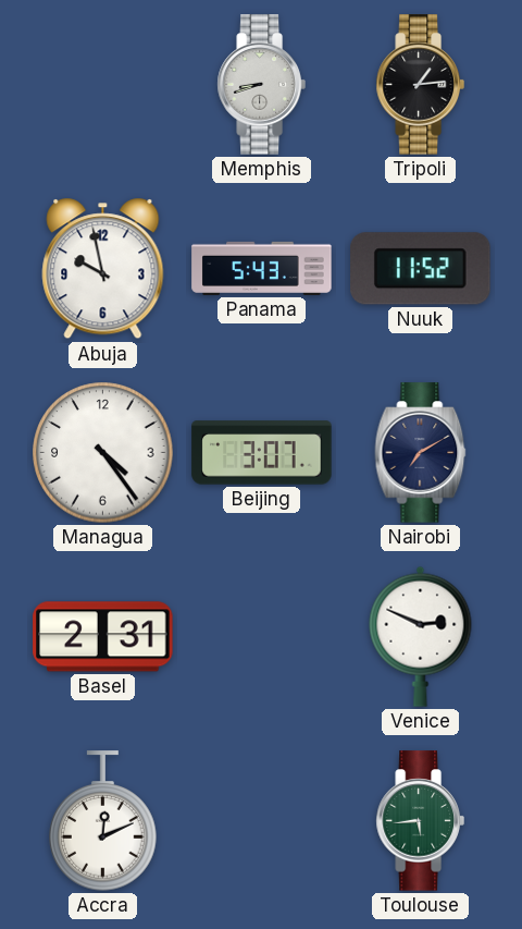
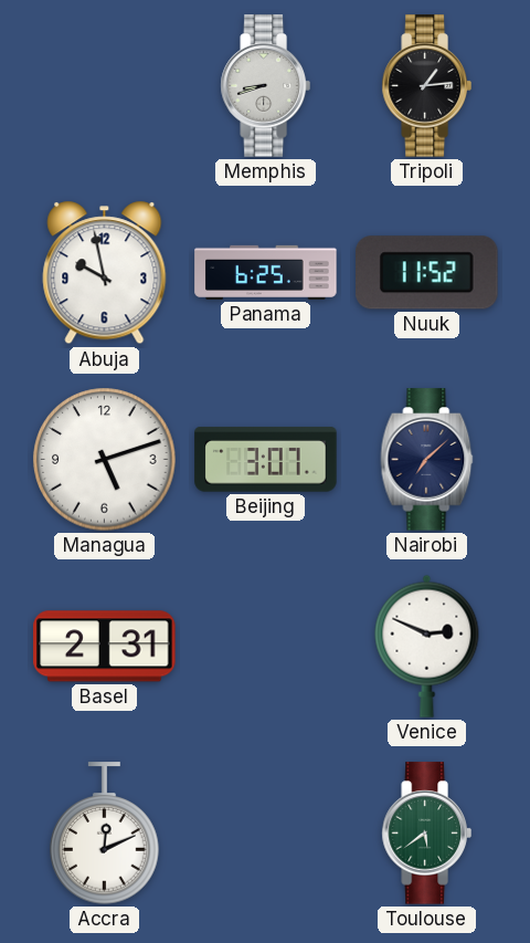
Panama: 5:43 -> 6:25
Managua: 4:24 -> 5:12
Nairobi: 7:10 -> 7:08
Toulouse: 5:44 -> 5:39
